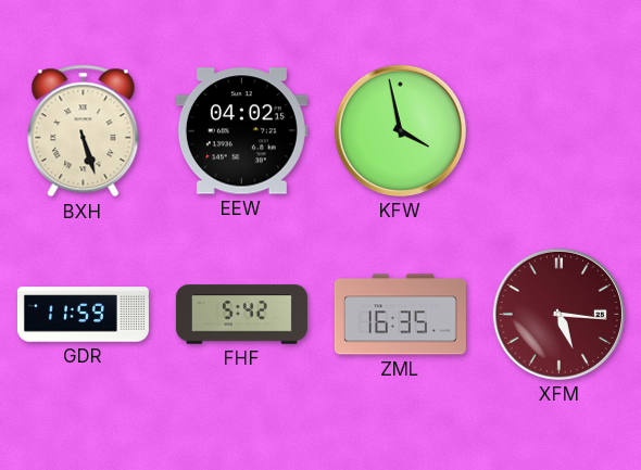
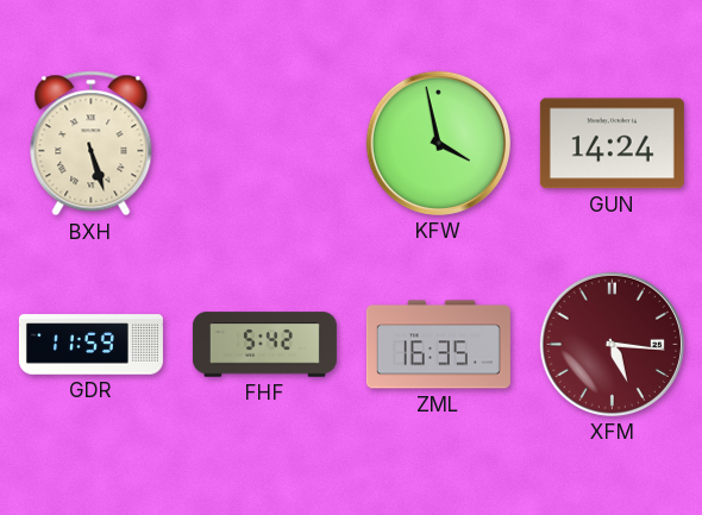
EEW: 04:02 -> none
GUN: none -> 14:24
